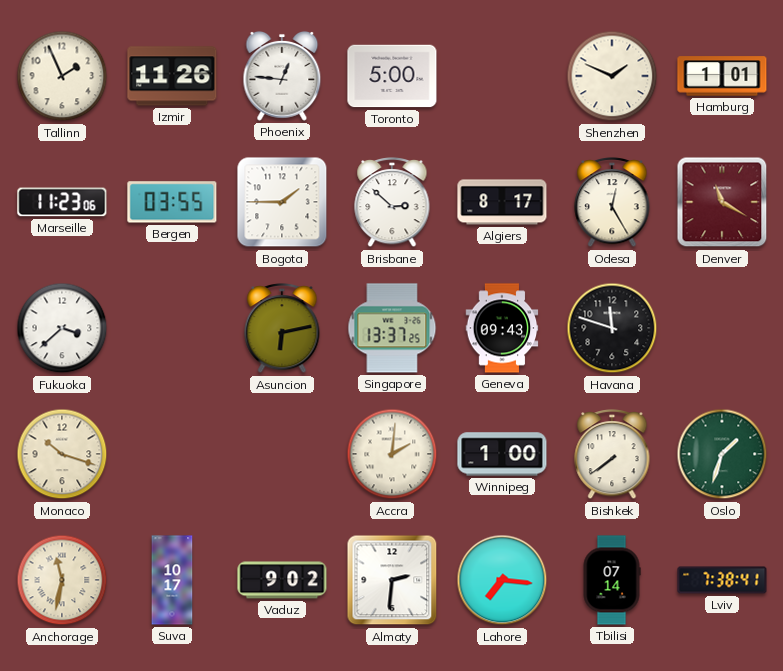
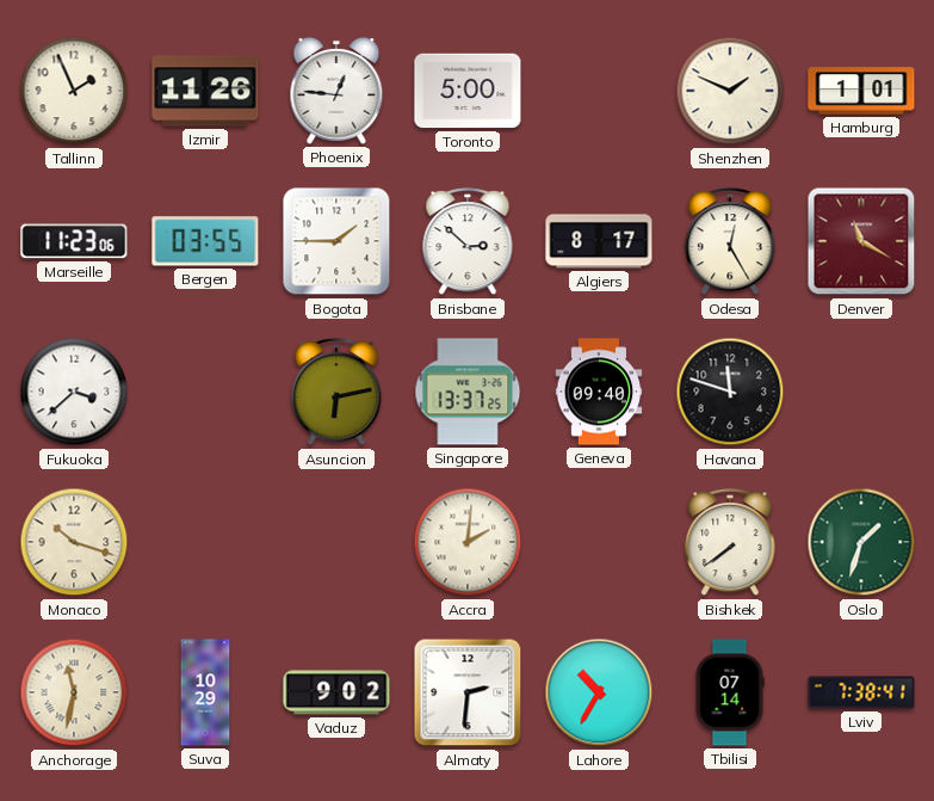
Geneva: 09:43 -> 09:40
Winnipeg: 1:00 -> none
Suva: 10:17 -> 10:29
Lahore: 7:16 -> 10:35
